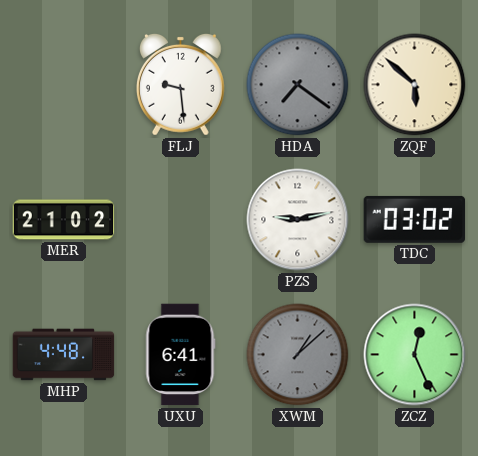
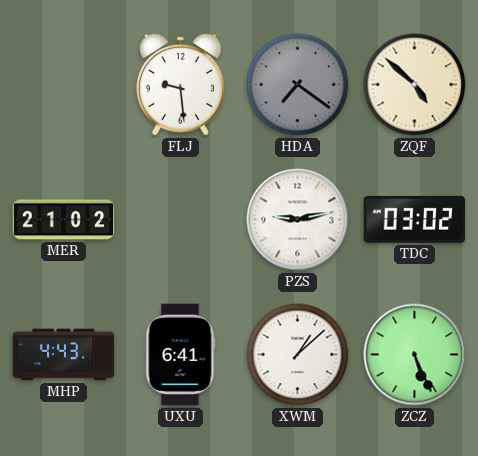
ZQF: 5:52 -> 4:52
MHP: 4:48 -> 4:43
XWM dial: grey -> white
ZCZ: 12:26 -> 5:26
